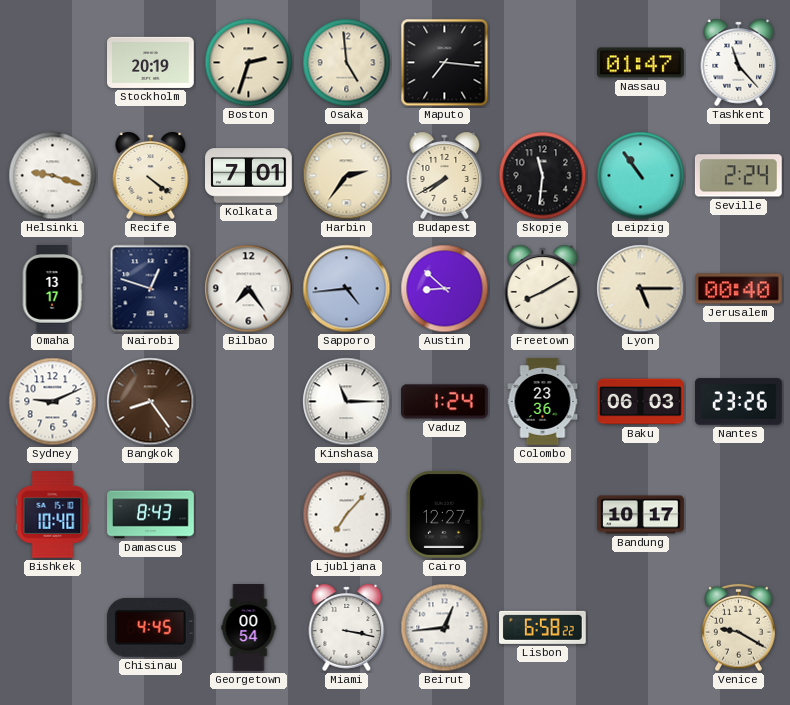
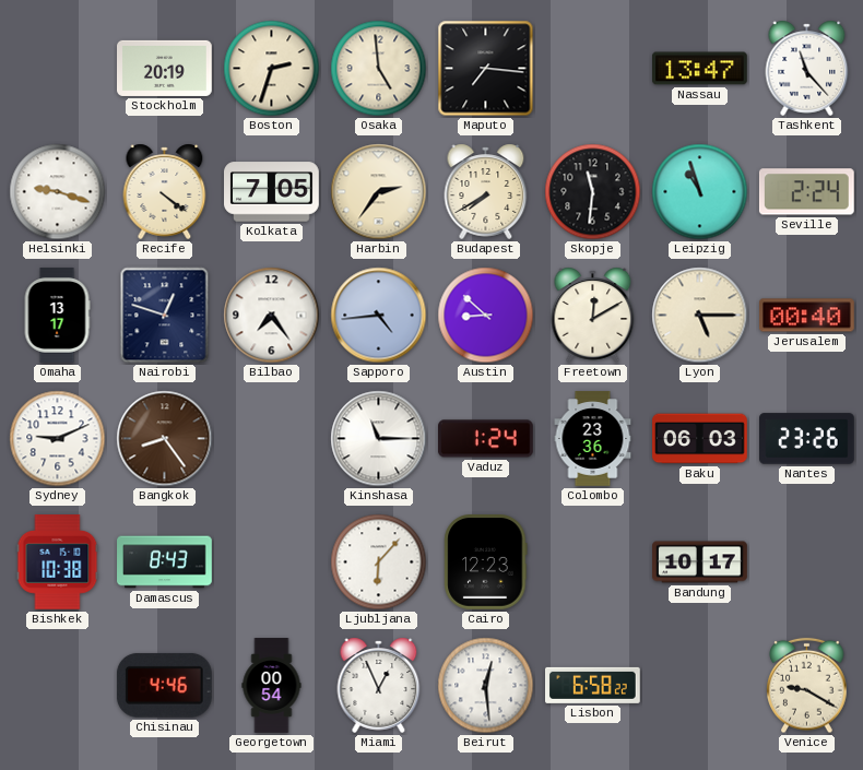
Nassau: 01:47 -> 13:47
Kolkata: 7:01 -> 7:05
Leipzig: 10:54 -> 10:57
Freetown: 8:10 -> 12:10
Bishkek: 10:40 -> 10:38
Ljubljana: 7:07 -> 6:07
Cairo: 12:27 -> 12:23
Chisinau: 4:45 -> 4:46
Miami: 3:17 -> 12:56
Beirut: 12:44 -> 12:29
